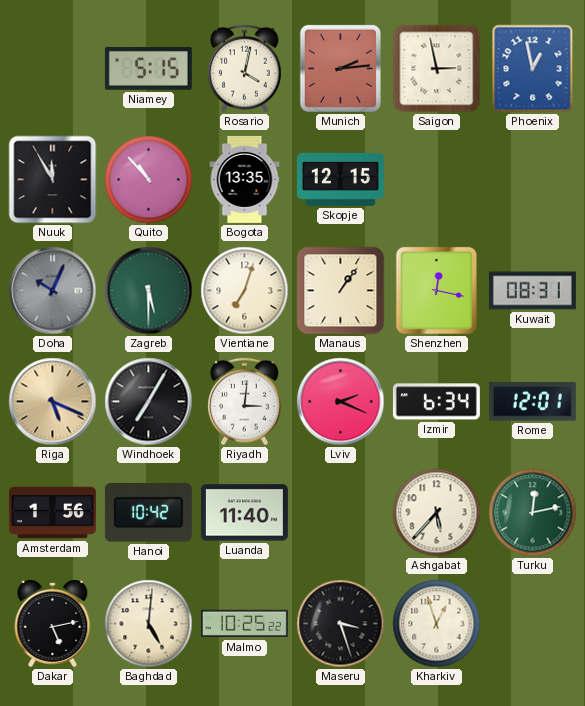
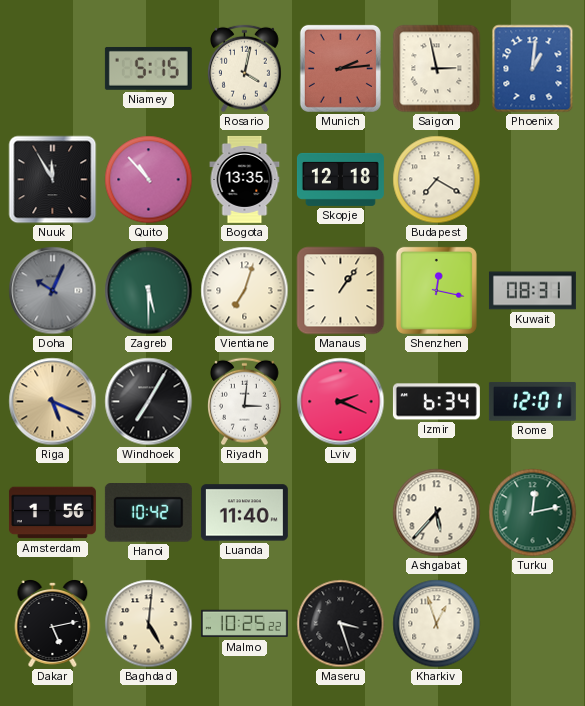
Phoenix: 12:58 -> 1:01
Skopje: 12:15 -> 12:18
Budapest: none -> 7:20
